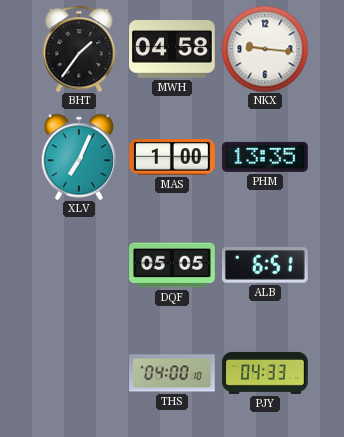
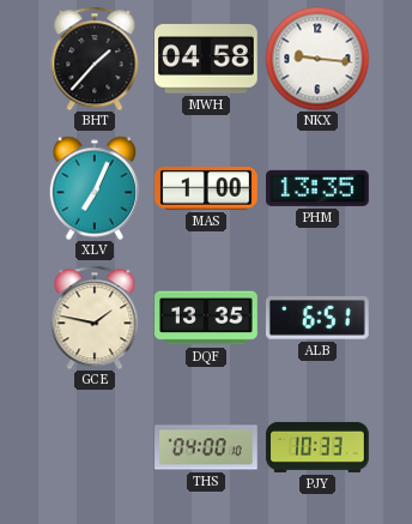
BHT: 1:36 -> 1:37
GCE: none -> 1:47
DQF: 05:05 -> 13:35
PJY: 04:33 -> 10:33
